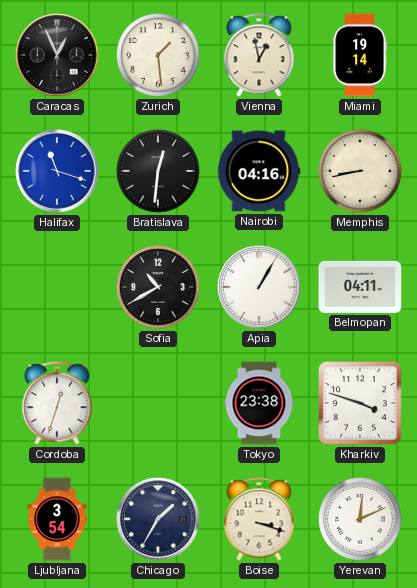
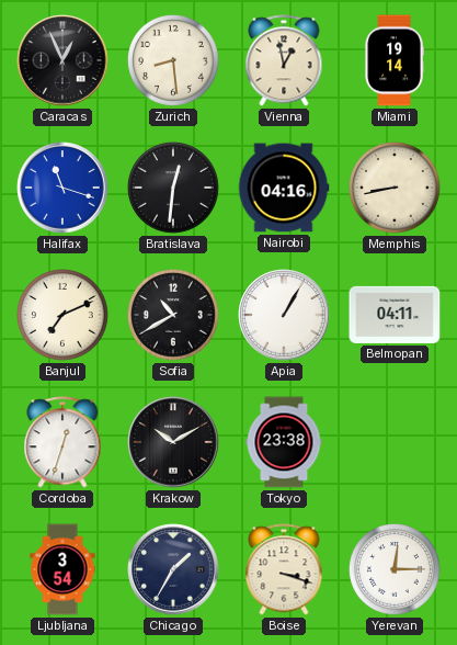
Zurich: 1:29 -> 8:29
Banjul: none -> 7:11
Krakow: none -> 10:10
Kharkiv: 3:48 -> none
Yerevan: 12:11 -> 12:15
